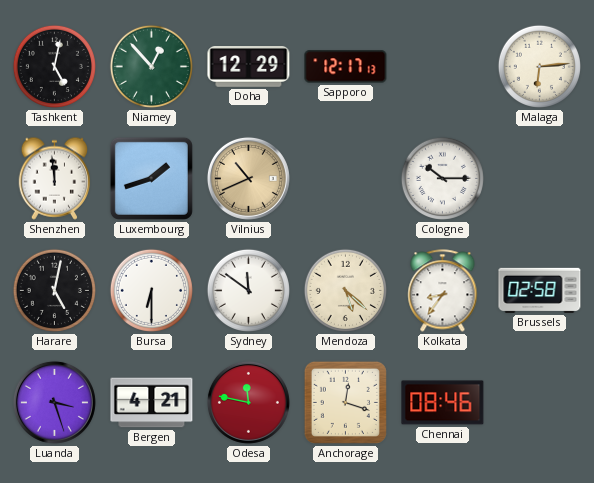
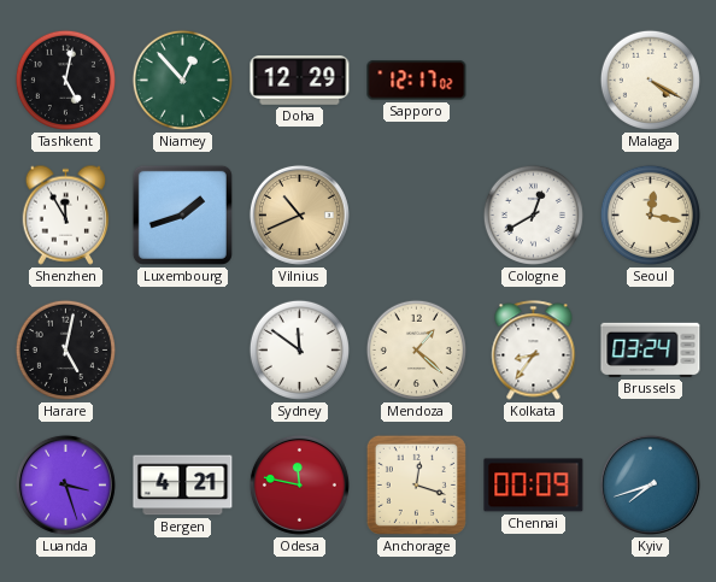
Sapporo: 12:17:13 -> 12:17:02
Malaga: 6:14 -> 4:20
Shenzhen: 11:59 -> 11:55
Cologne: 10:15 -> 12:40
Seoul: none -> 12:17
Bursa: 6:30 -> none
Mendoza: 5:22 -> 1:22
Brussels: 02:58 -> 03:24
Chennai: 08:46 -> 00:09
Kyiv: none -> 7:42
